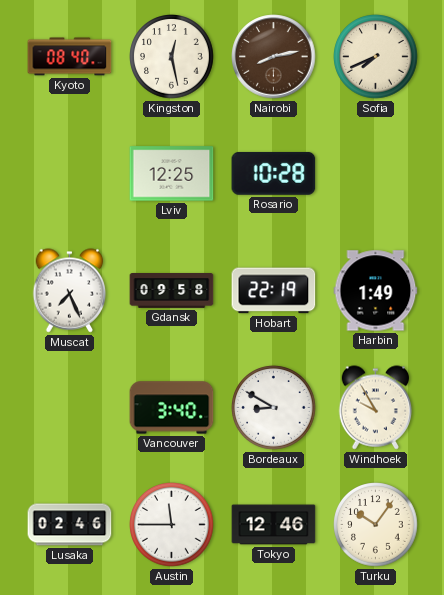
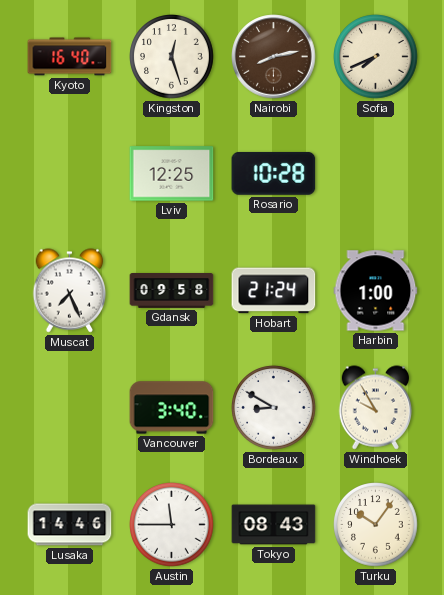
Kyoto: 08:40 -> 16:40
Kingston: 12:28 -> 12:27
Hobart: 22:19 -> 21:24
Harbin: 1:49 -> 1:00
Lusaka: 02:46 -> 14:46
Tokyo: 12:46 -> 08:43
